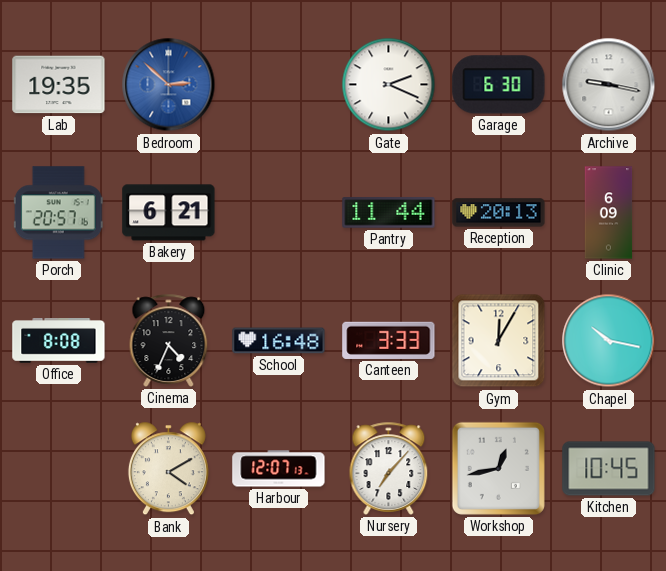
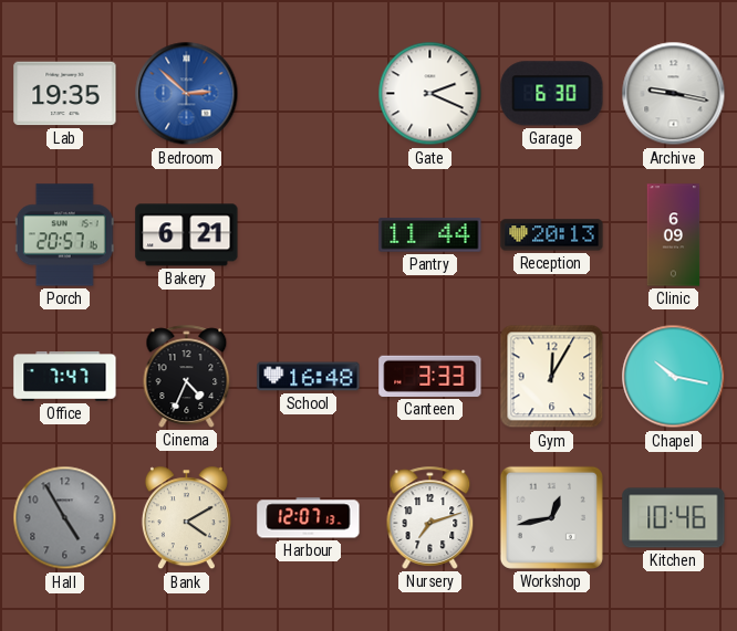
Office: 8:08 -> 7:47
Hall: none -> 4:55
Nursery: 7:07 -> 7:12
Kitchen: 10:45 -> 10:46
